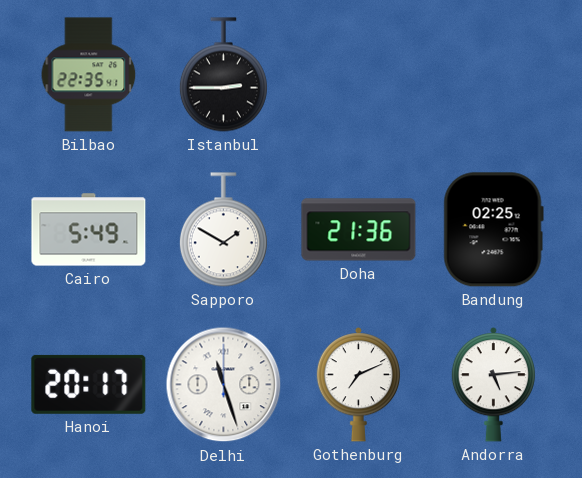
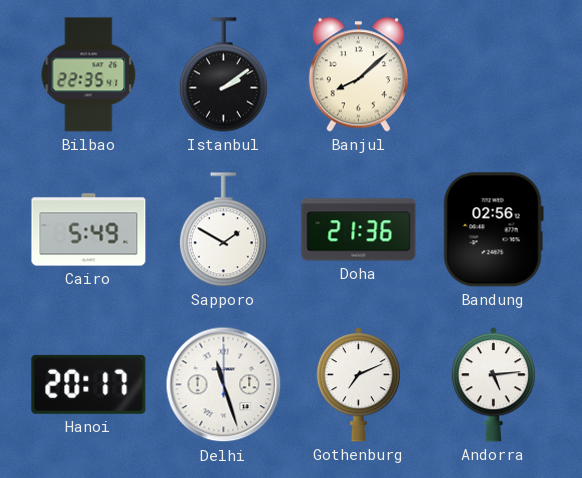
Istanbul: 2:45 -> 2:09
Banjul: none -> 8:08
Bandung: 02:25 -> 02:56
